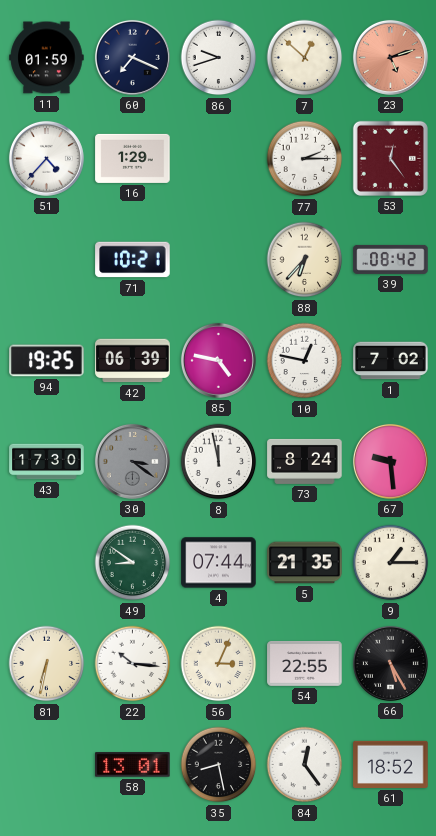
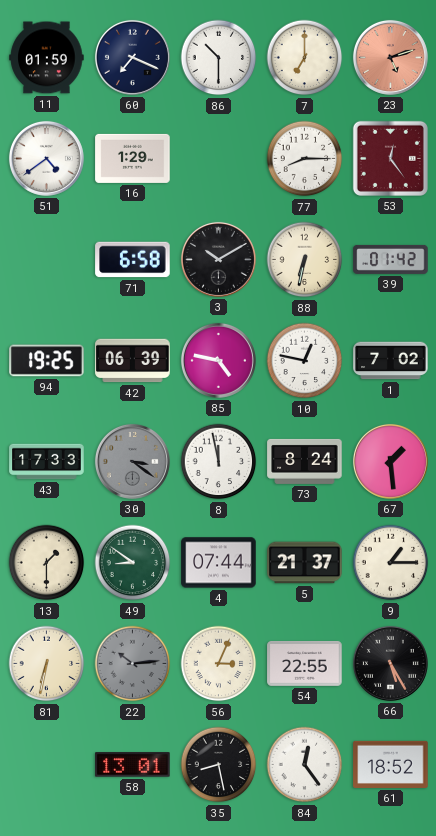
86: 9:42 -> 10:30
7: 12:52 -> 7:00
51: 4:37 -> 4:39
77: 2:15 -> 8:15
71: 10:21 -> 6:58
3: none -> 10:10
88: 6:37 -> 6:32
39: 08:42 -> 01:42
43: 17:30 -> 17:33
67: 9:29 -> 1:29
13: none -> 1:30
5: 21:35 -> 21:37
22: 10:16 -> 10:14
22 dial: white -> grey
